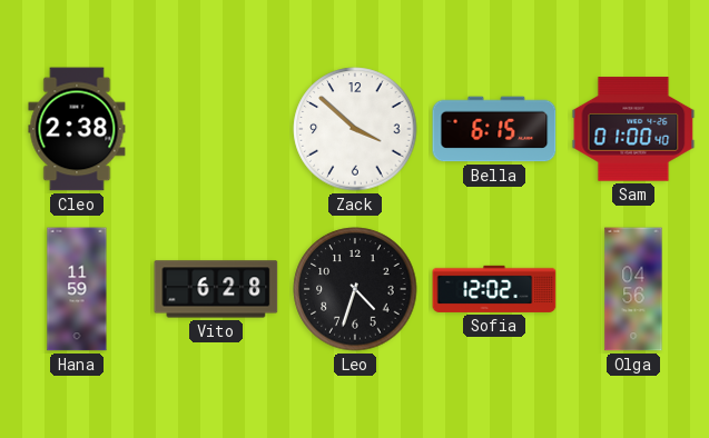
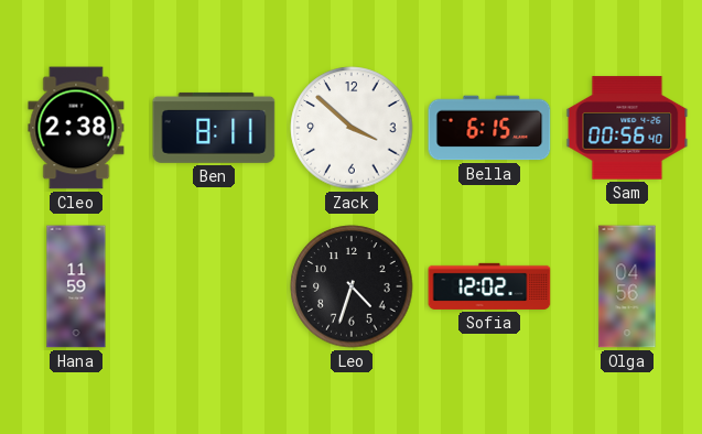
Ben: none -> 8:11
Sam: 01:00 -> 00:56
Vito: 6:28 -> none
